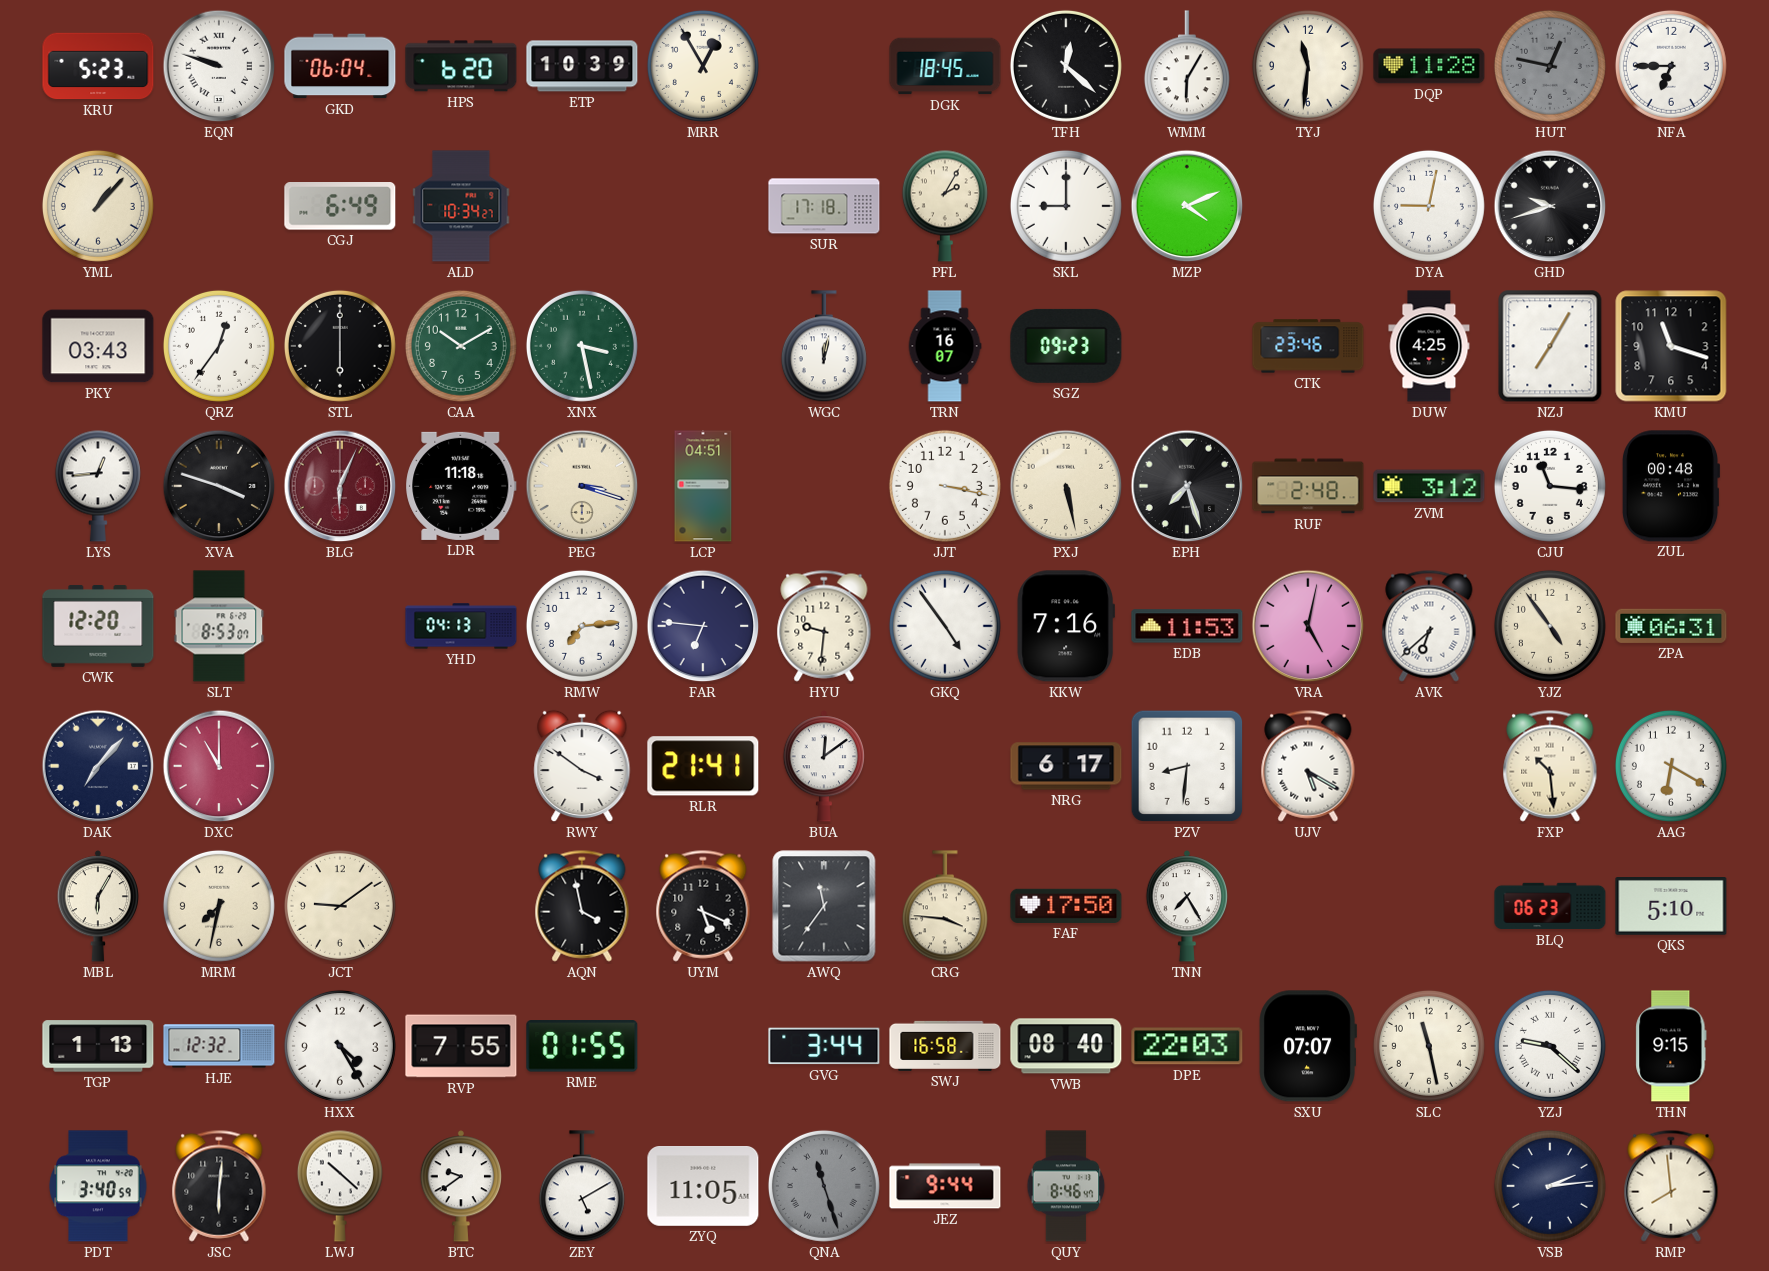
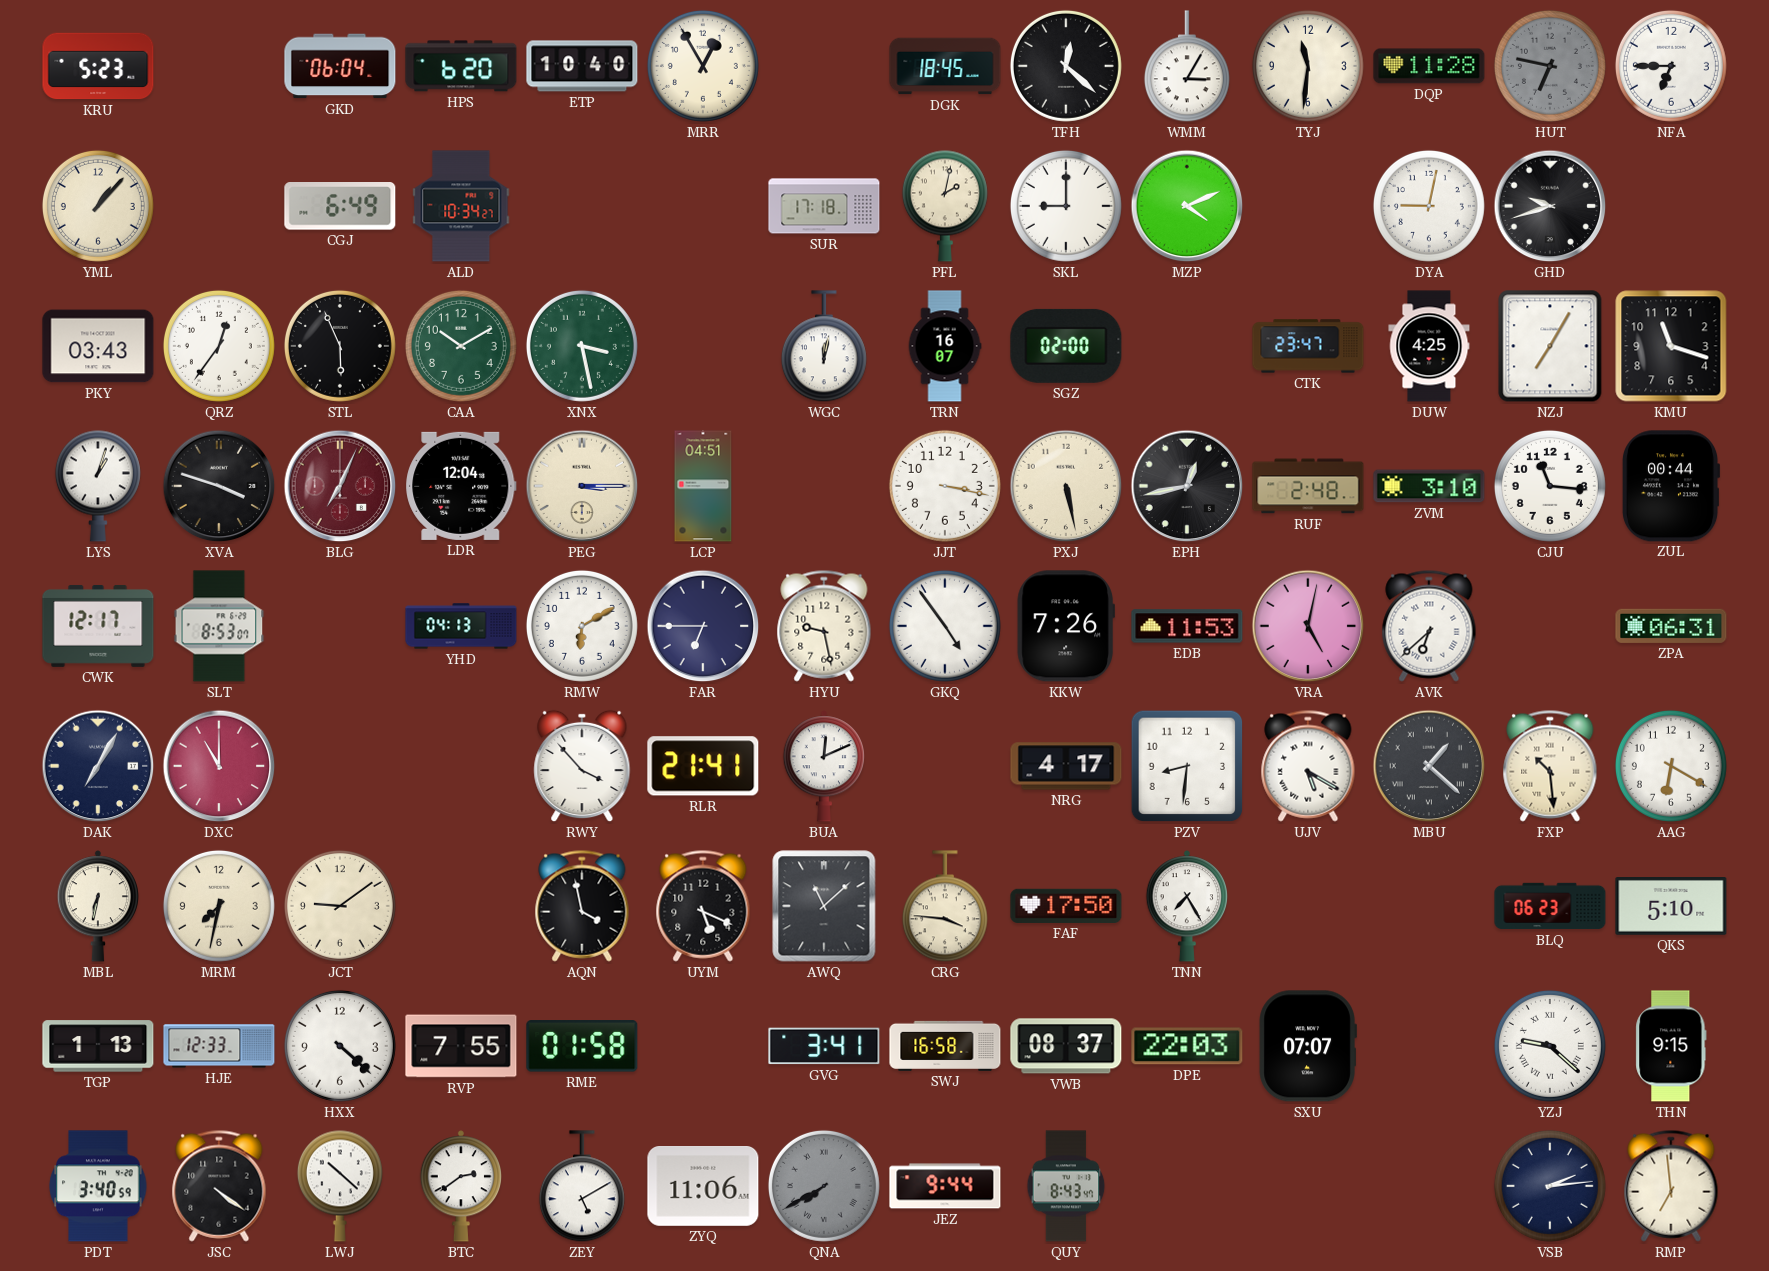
EQN: 9:48 -> none
ETP: 10:39 -> 10:40
WMM: 6:05 -> 3:05
HUT: 12:47 -> 6:47
PFL: 2:05 -> 2:02
STL: 6:00 -> 5:56
SGZ: 09:23 -> 02:00
CTK: 23:46 -> 23:47
LYS: 12:44 -> 1:03
BLG: 6:04 -> 7:04
LDR: 11:18 -> 12:04
PEG: 3:18 -> 3:15
EPH: 7:27 -> 12:43
ZVM: 3:12 -> 3:10
ZUL: 00:48 -> 00:44
CWK: 12:20 -> 12:17
RMW: 7:14 -> 6:10
FAR: 6:46 -> 6:45
HYU: 9:31 -> 9:28
KKW: 7:16 -> 7:26
YJZ: 4:54 -> none
DAK: 7:07 -> 7:05
RWY: 3:51 -> 3:53
BUA: 12:09 -> 12:11
NRG: 6:17 -> 4:17
MBU: none -> 1:22
MBL: 6:05 -> 6:32
AWQ: 11:36 -> 11:08
HJE: 12:32 -> 12:33
HXX: 4:25 -> 4:22
RME: 01:55 -> 01:58
GVG: 3:44 -> 3:41
VWB: 08:40 -> 08:37
SLC: 11:28 -> none
JSC: 6:01 -> 4:21
BTC: 9:39 -> 2:39
ZYQ: 11:05 -> 11:06
QNA: 11:27 -> 7:40
QUY: 8:46 -> 8:43
RMP: 7:59 -> 6:59
